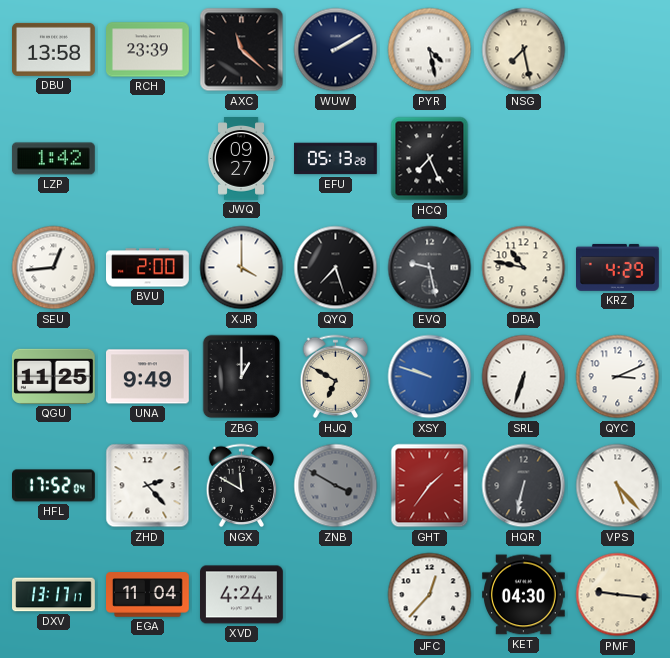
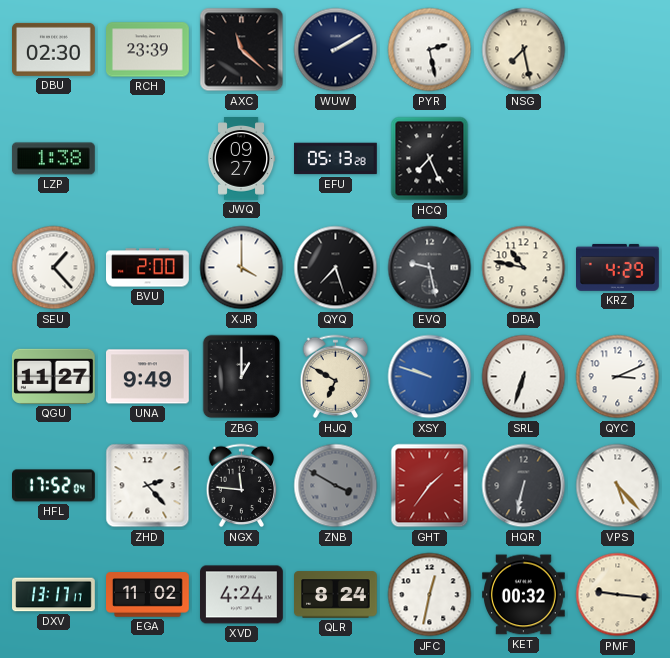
DBU: 13:58 -> 02:30
PYR: 4:28 -> 2:28
LZP: 1:42 -> 1:38
SEU: 12:44 -> 1:23
QGU: 11:25 -> 11:27
NGX: 11:50 -> 11:46
EGA: 11:04 -> 11:02
QLR: none -> 8:24
JFC: 12:37 -> 12:32
KET: 04:30 -> 00:32
